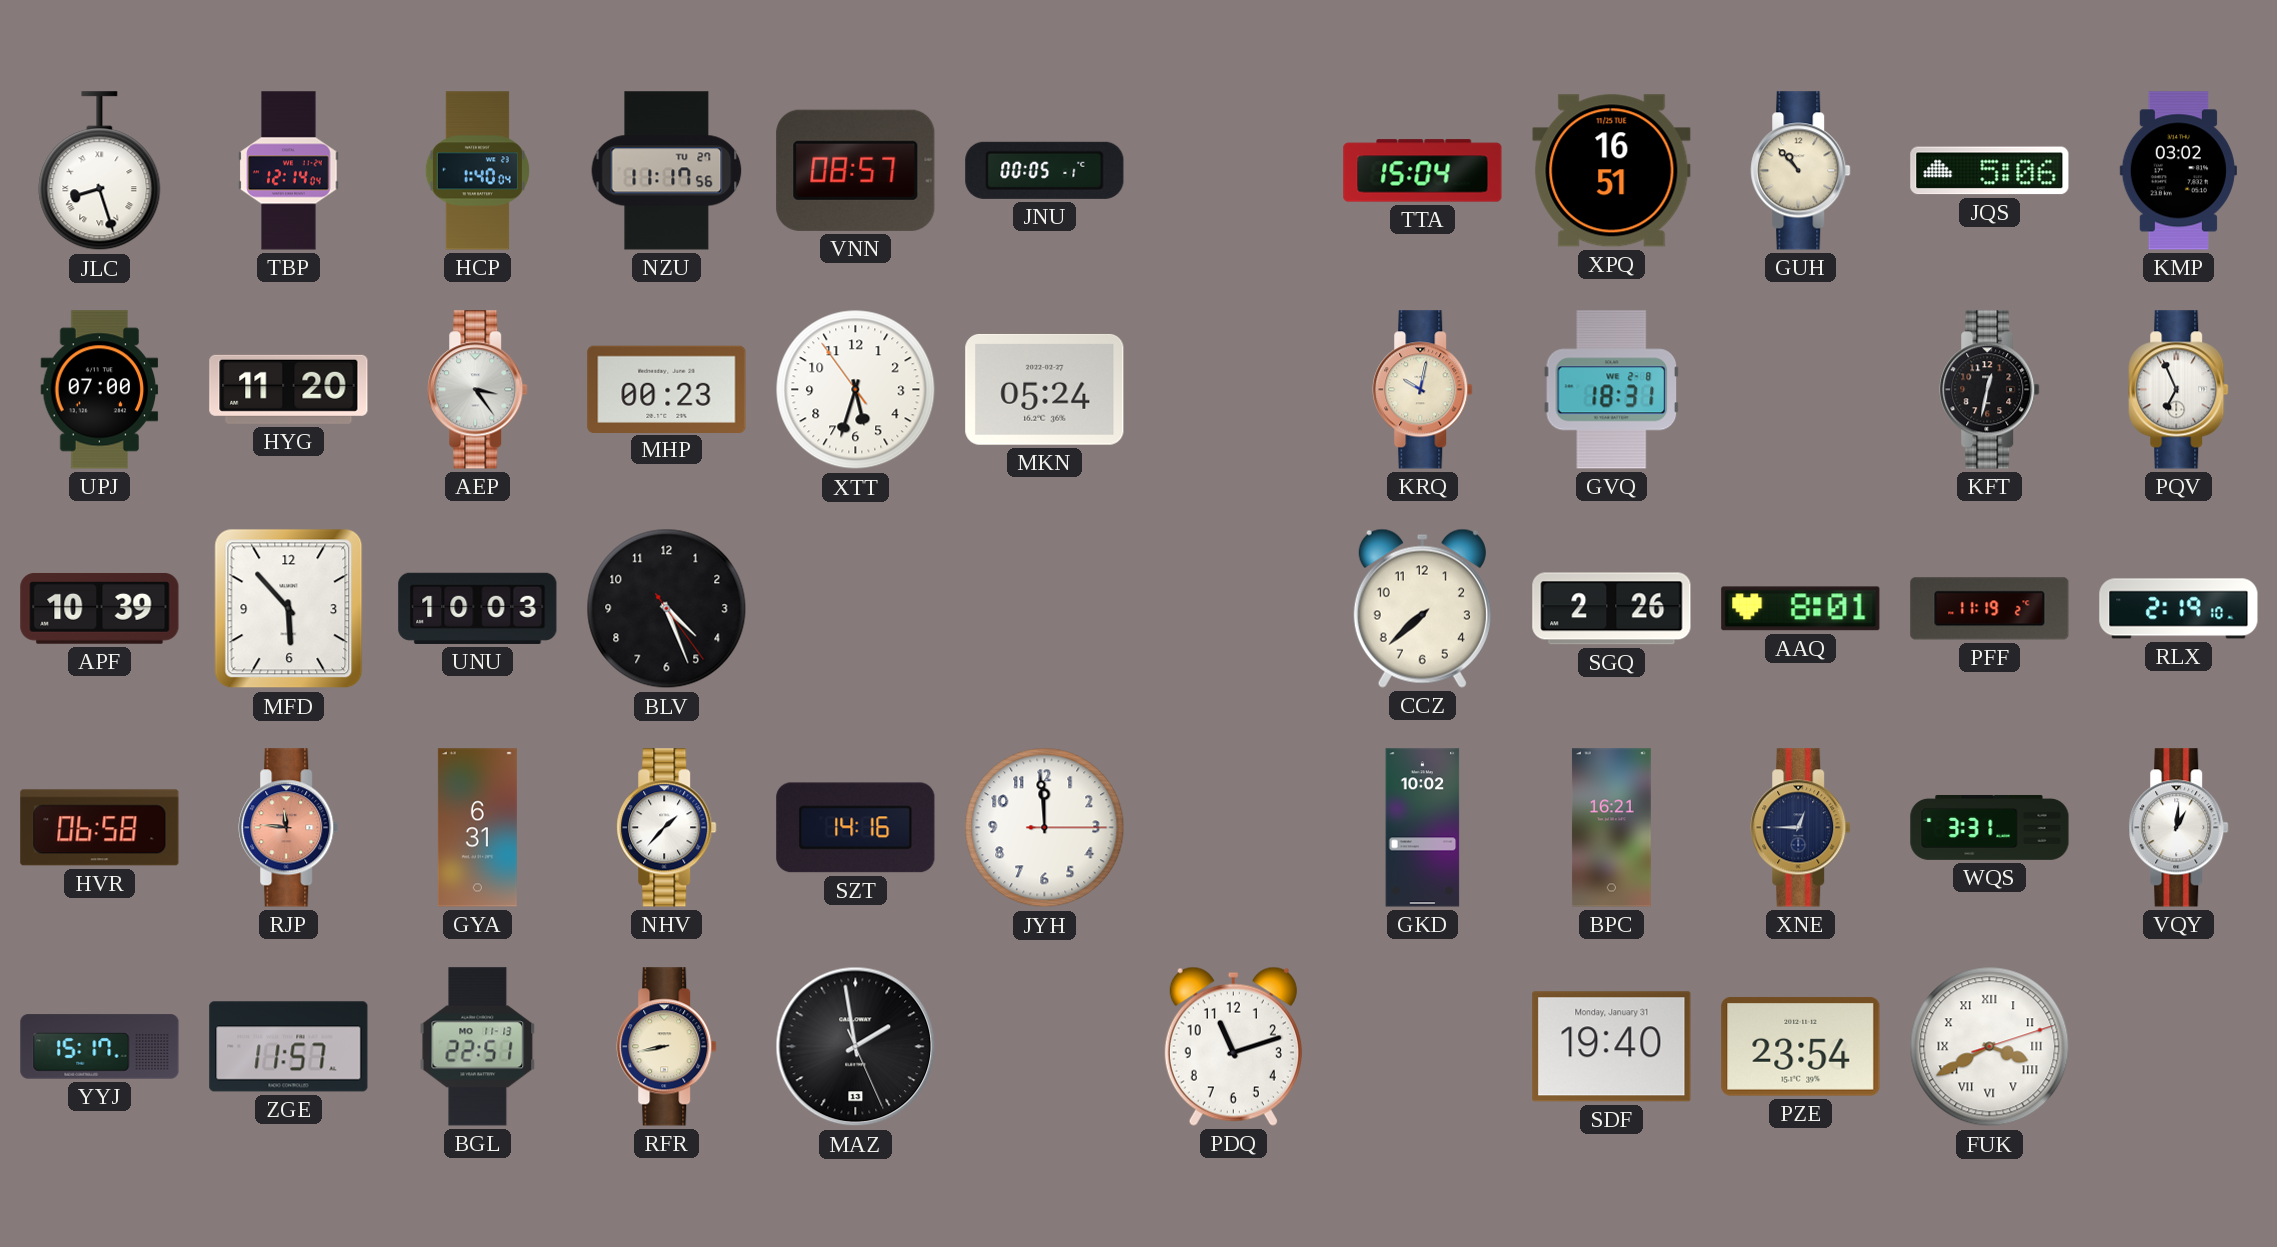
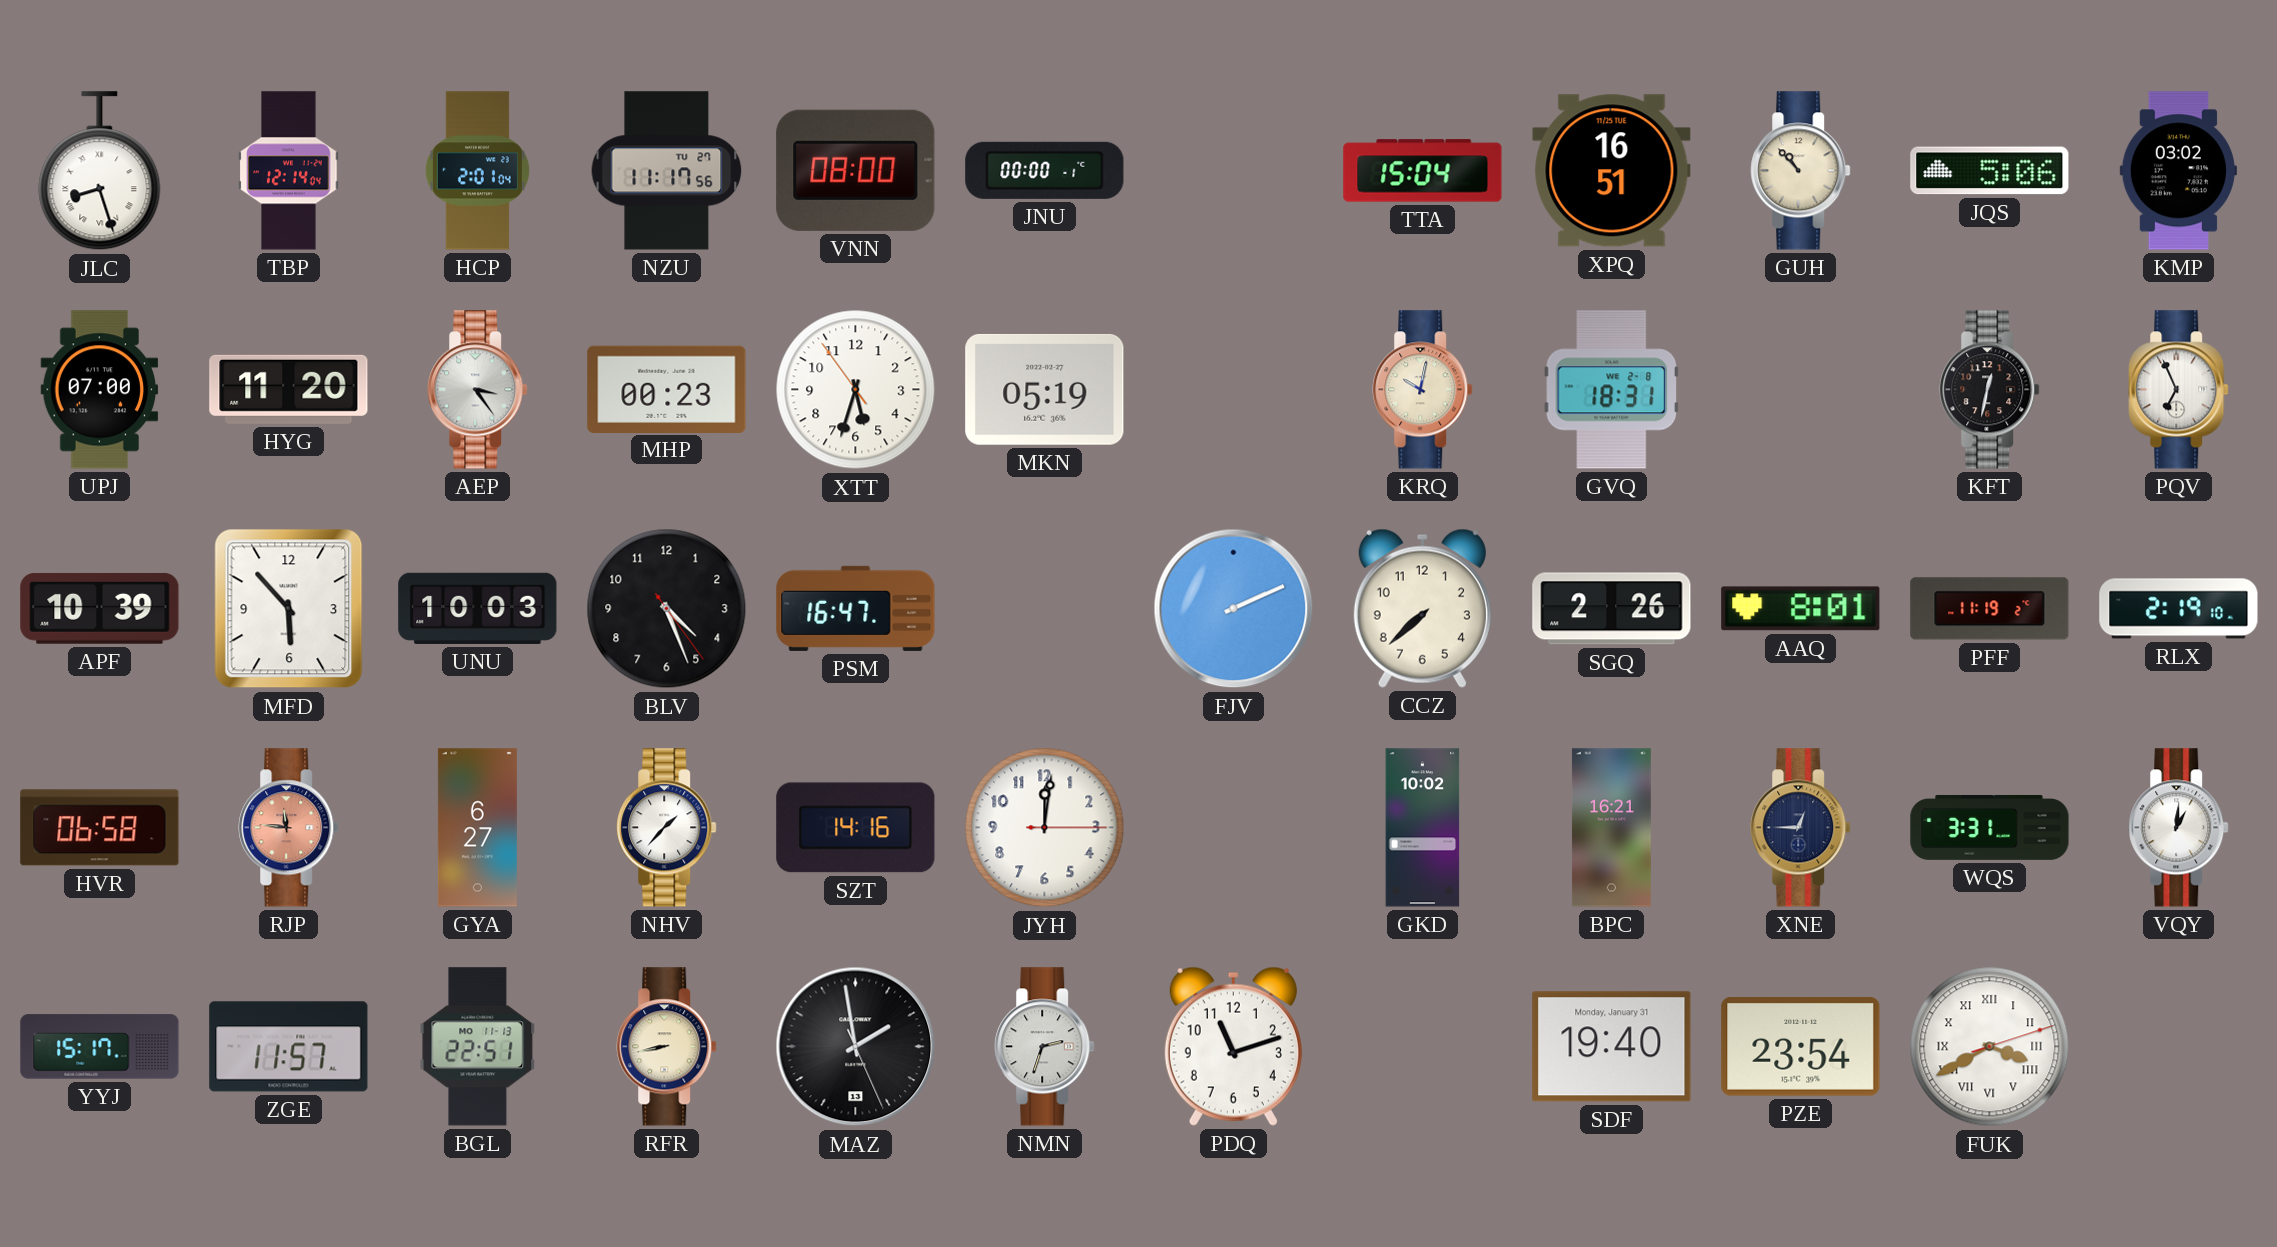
HCP: 1:40 -> 2:01
VNN: 08:57 -> 08:00
JNU: 00:05 -> 00:00
MKN: 05:24 -> 05:19
PSM: none -> 16:47
FJV: none -> 2:11
GYA: 6:31 -> 6:27
JYH: 11:59 -> 12:01
NMN: none -> 2:33
